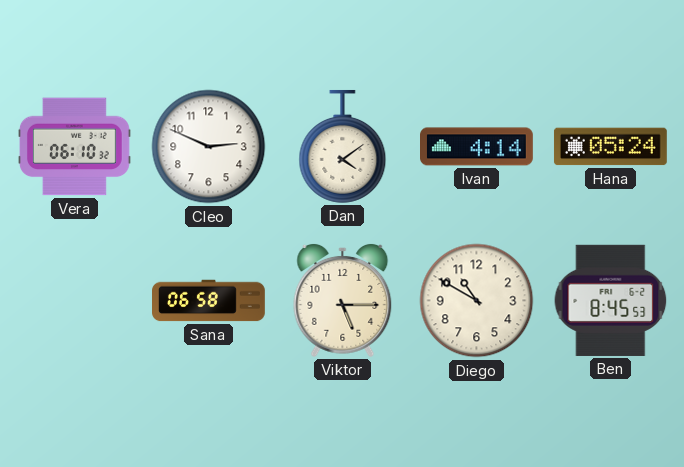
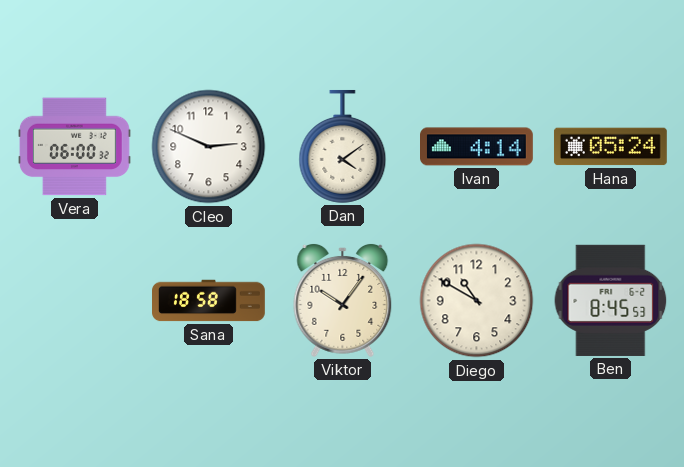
Vera: 06:10 -> 06:00
Sana: 06:58 -> 18:58
Viktor: 5:15 -> 10:06
